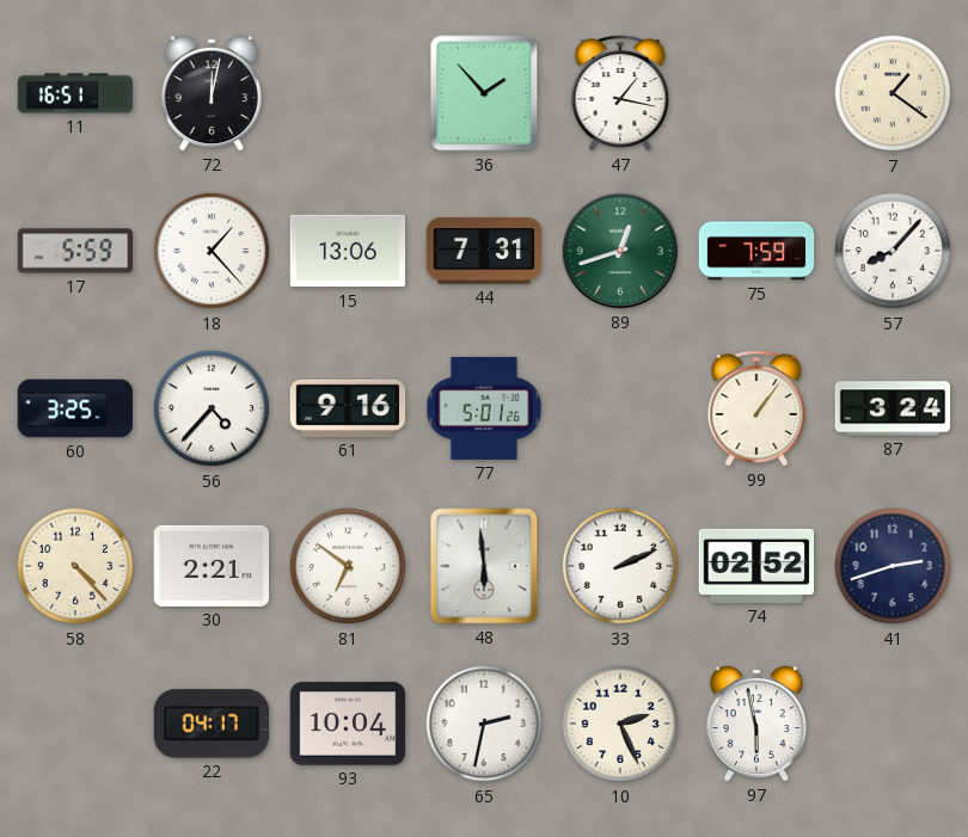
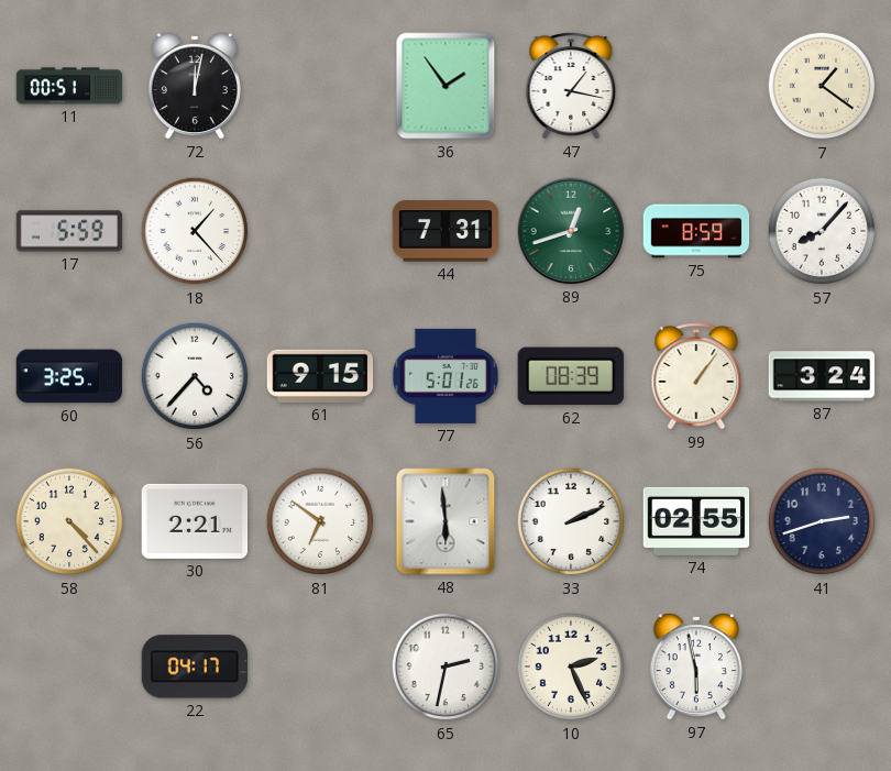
11: 16:51 -> 00:51
36: 1:53 -> 1:54
15: 13:06 -> none
75: 7:59 -> 8:59
61: 9:16 -> 9:15
62: none -> 08:39
74: 02:52 -> 02:55
93: 10:04 -> none
